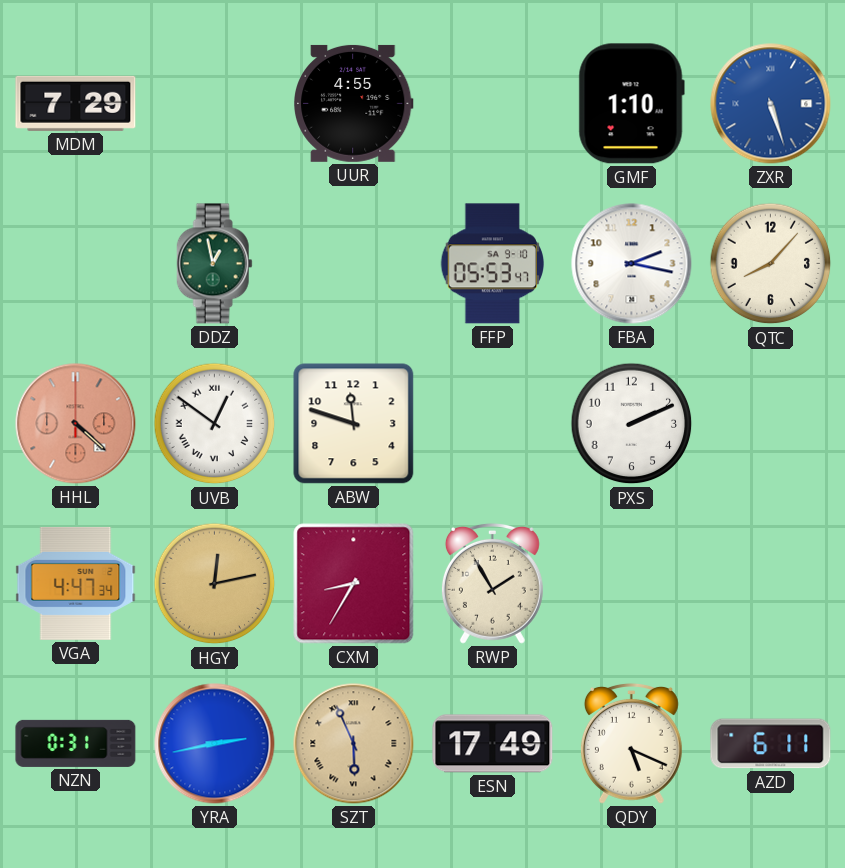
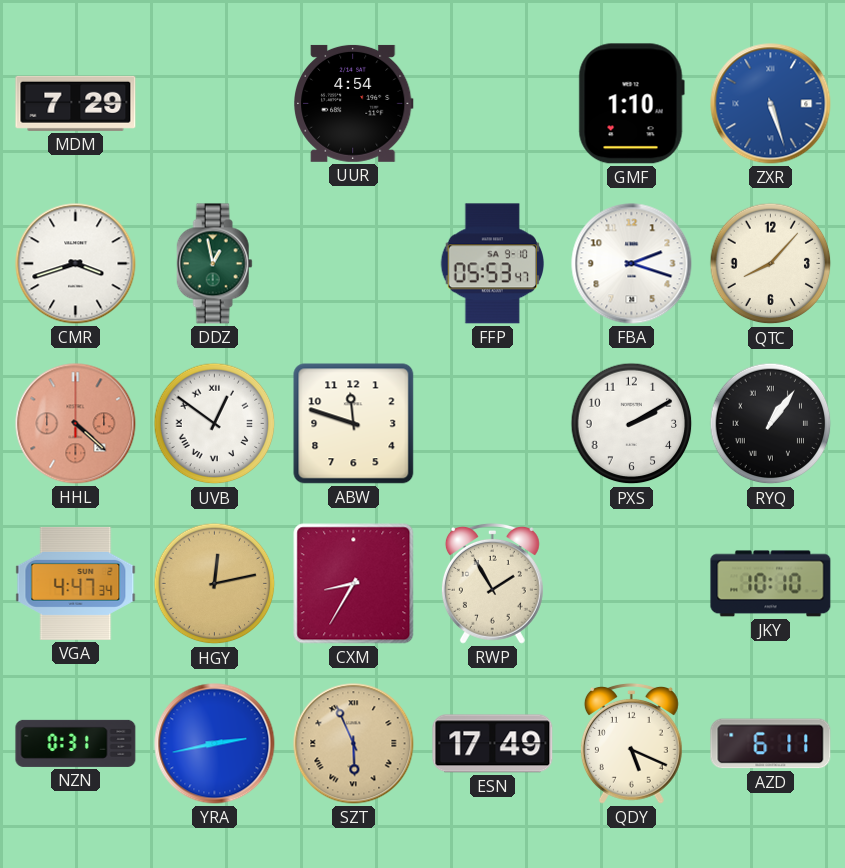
UUR: 4:55 -> 4:54
CMR: none -> 3:42
FBA: 2:17 -> 2:18
PXS: 2:11 -> 2:10
RYQ: none -> 1:06
JKY: none -> 10:10
